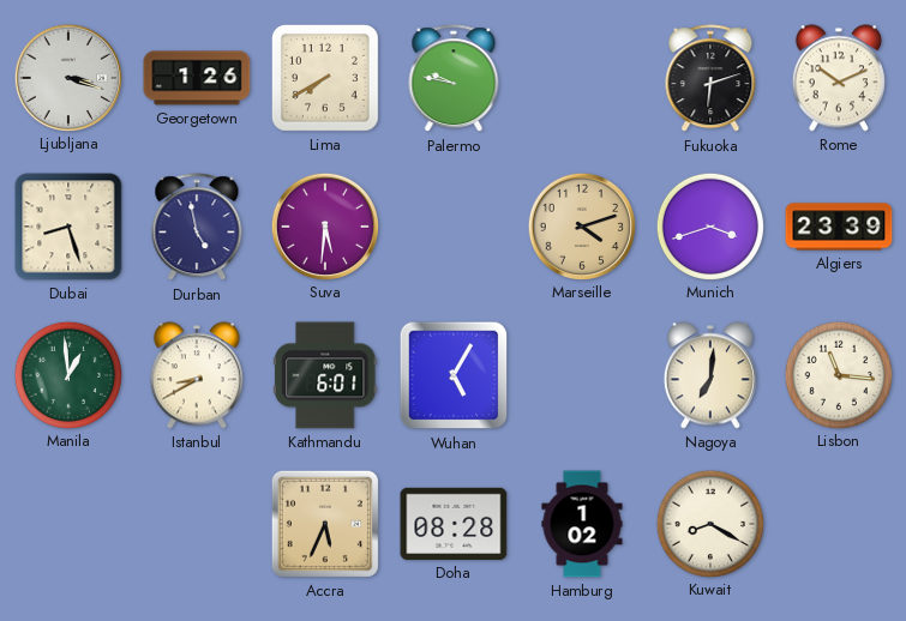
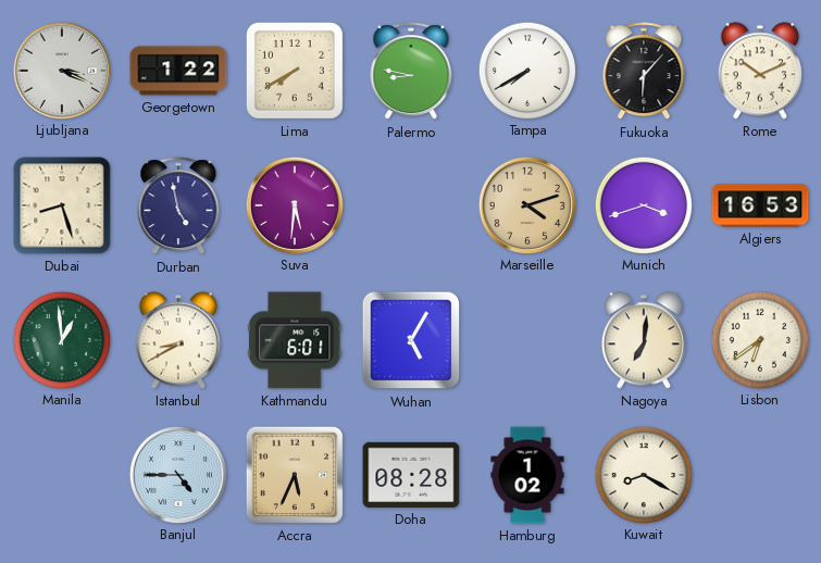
Ljubljana: 3:18 -> 3:19
Georgetown: 1:26 -> 1:22
Palermo: 9:47 -> 8:47
Tampa: none -> 7:40
Fukuoka: 6:12 -> 6:07
Algiers: 23:39 -> 16:53
Lisbon: 11:16 -> 6:39
Banjul: none -> 4:45
